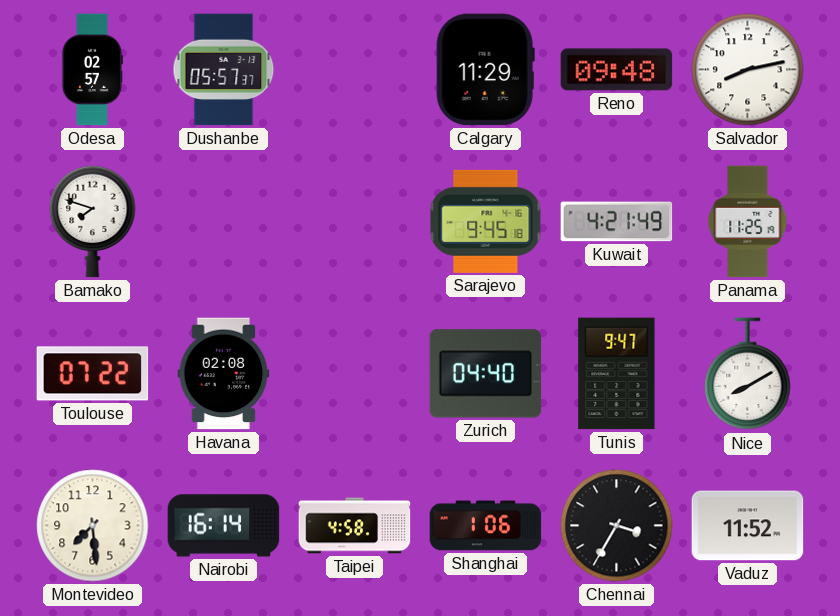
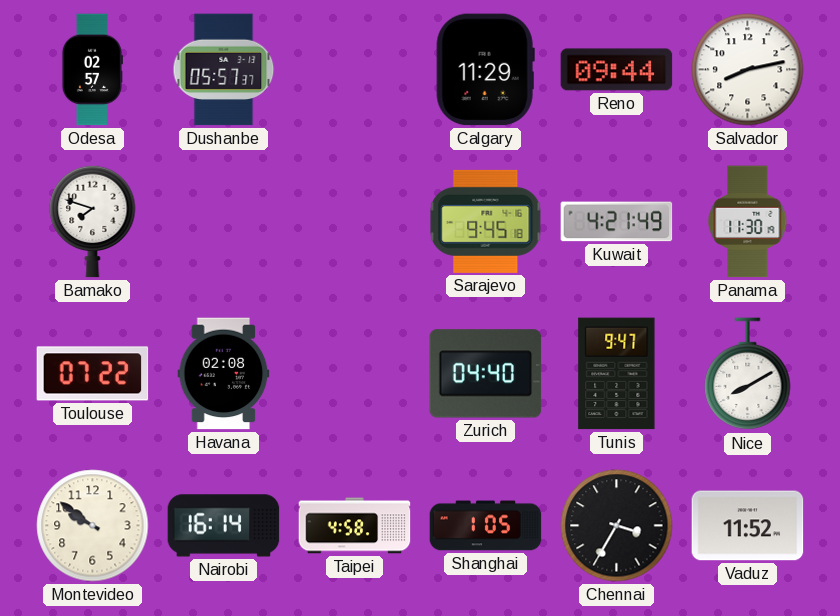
Reno: 09:48 -> 09:44
Panama: 11:25 -> 11:30
Montevideo: 7:29 -> 9:51
Shanghai: 1:06 -> 1:05
